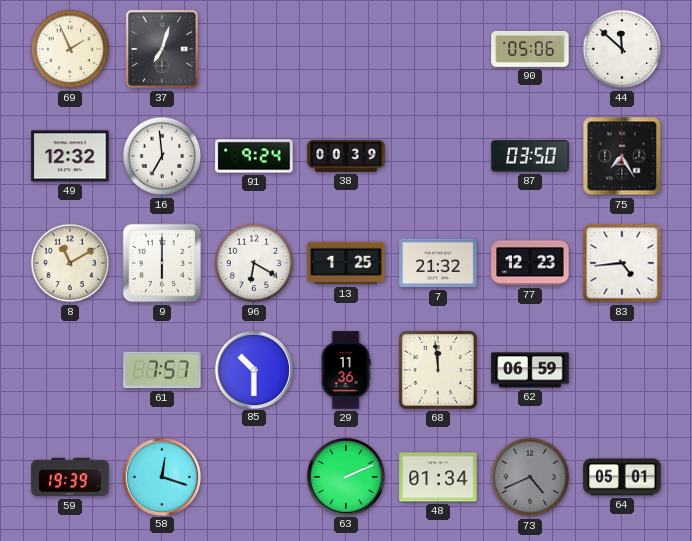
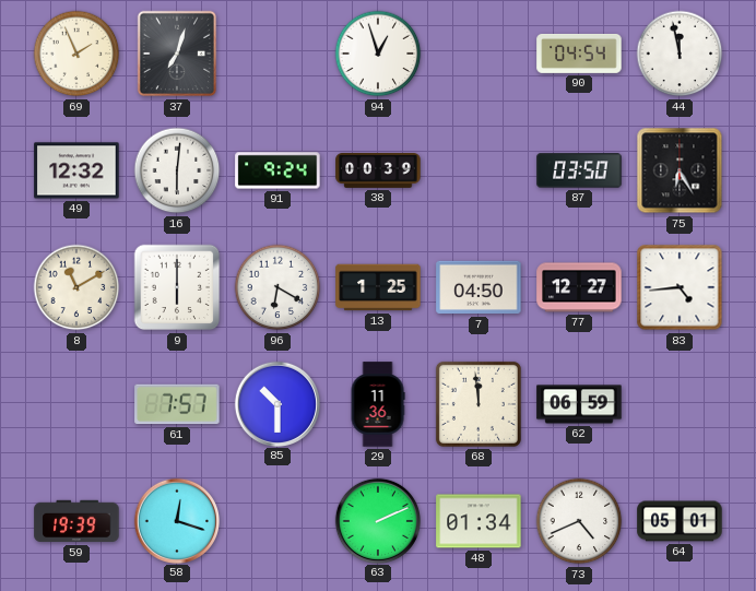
94: none -> 12:57
90: 05:06 -> 04:54
44: 11:52 -> 11:58
16: 6:59 -> 6:01
75: 7:25 -> 6:25
7: 21:32 -> 04:50
77: 12:23 -> 12:27
73 dial: grey -> white
